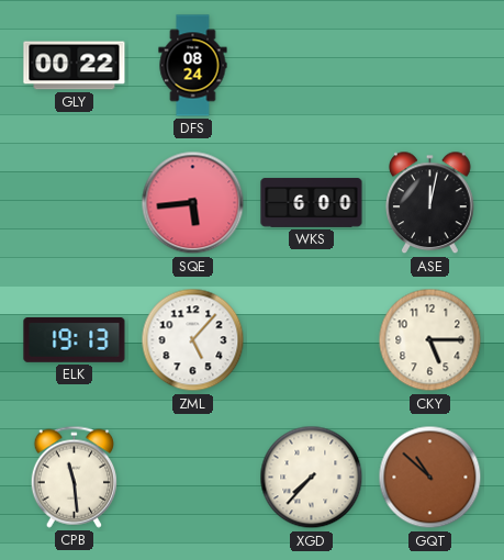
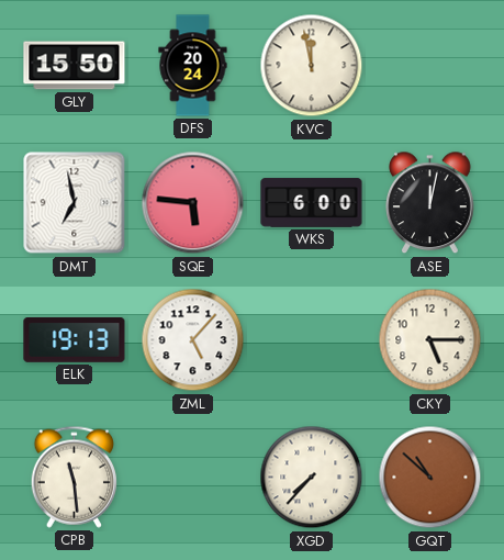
GLY: 00:22 -> 15:50
DFS: 08:24 -> 20:24
KVC: none -> 11:58
DMT: none -> 6:58
SQE: 5:44 -> 5:46
